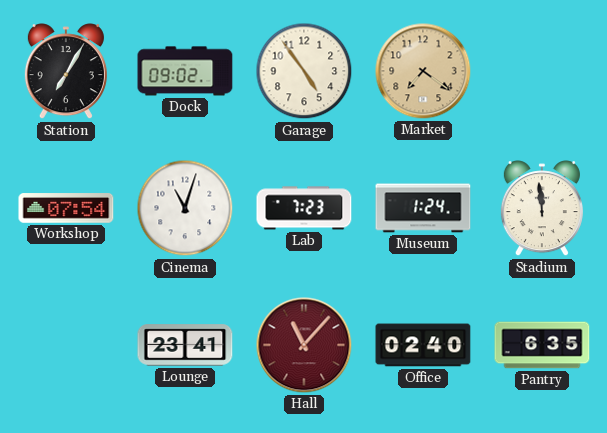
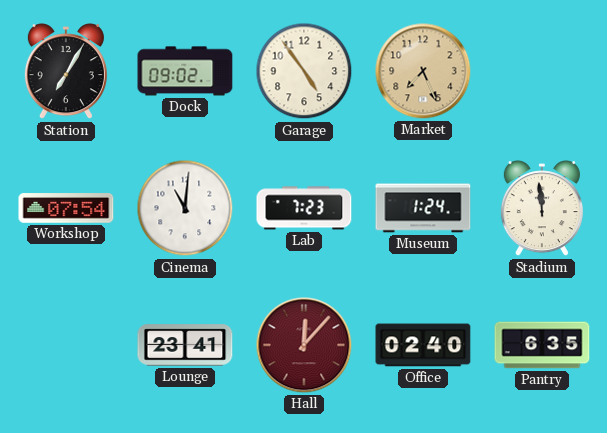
Market: 7:21 -> 7:26
Cinema: 11:03 -> 11:01
Hall: 11:07 -> 12:07
